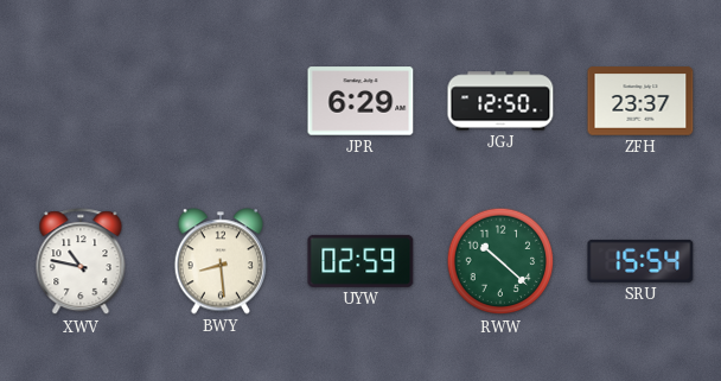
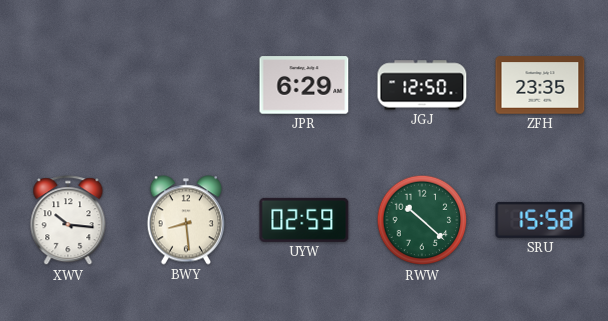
ZFH: 23:37 -> 23:35
XWV: 10:47 -> 10:16
SRU: 15:54 -> 15:58
